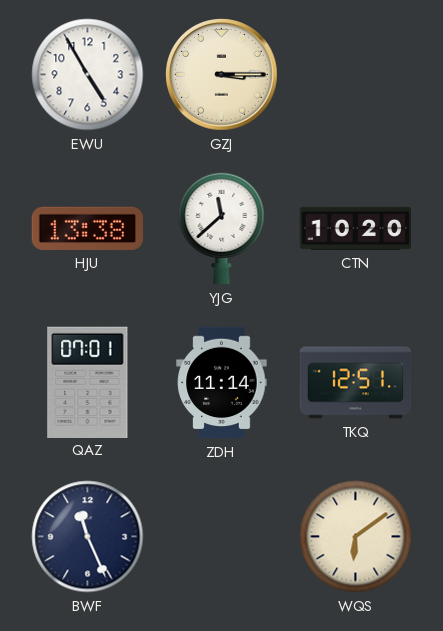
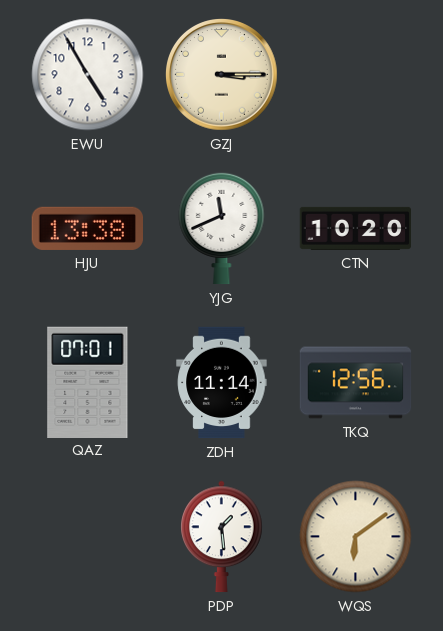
YJG: 11:38 -> 11:41
TKQ: 12:51 -> 12:56
BWF: 11:26 -> none
PDP: none -> 1:29
